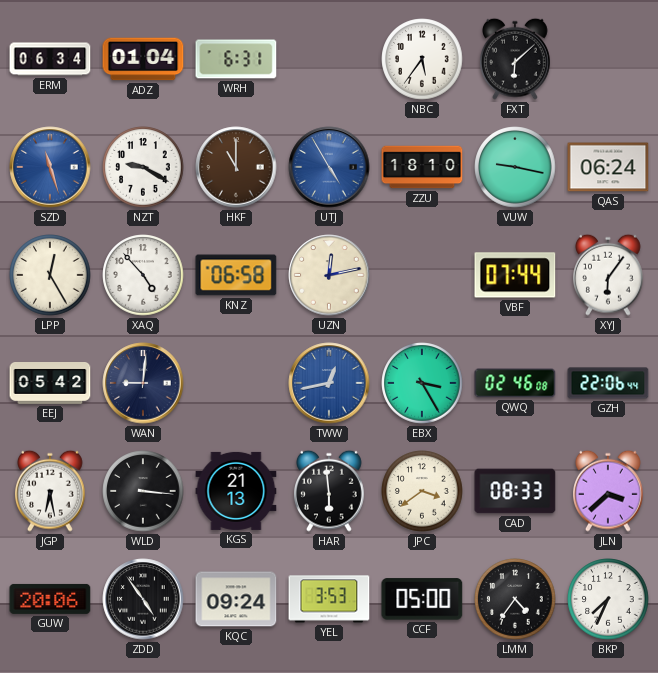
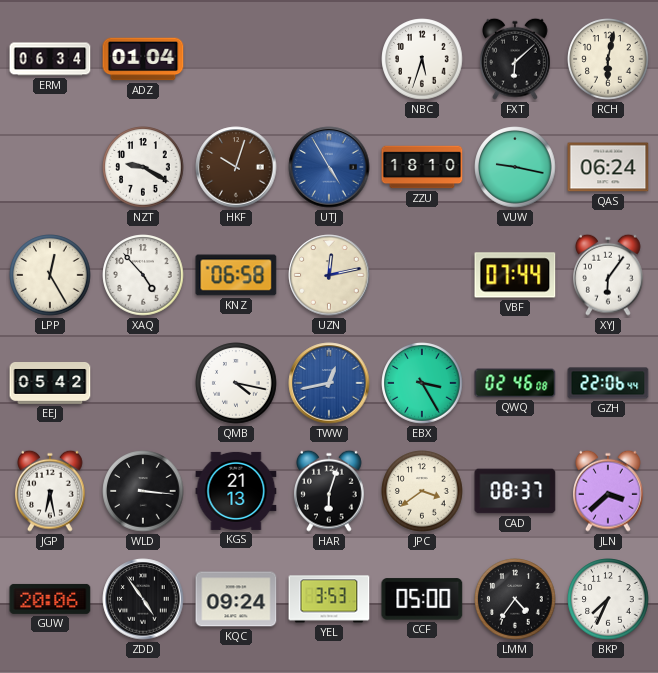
WRH: 6:31 -> none
NBC: 5:36 -> 5:33
RCH: none -> 6:02
SZD: 11:27 -> none
HKF: 11:00 -> 10:03
WAN: 9:01 -> none
QMB: none -> 4:17
HAR: 5:59 -> 6:03
CAD: 08:33 -> 08:37
